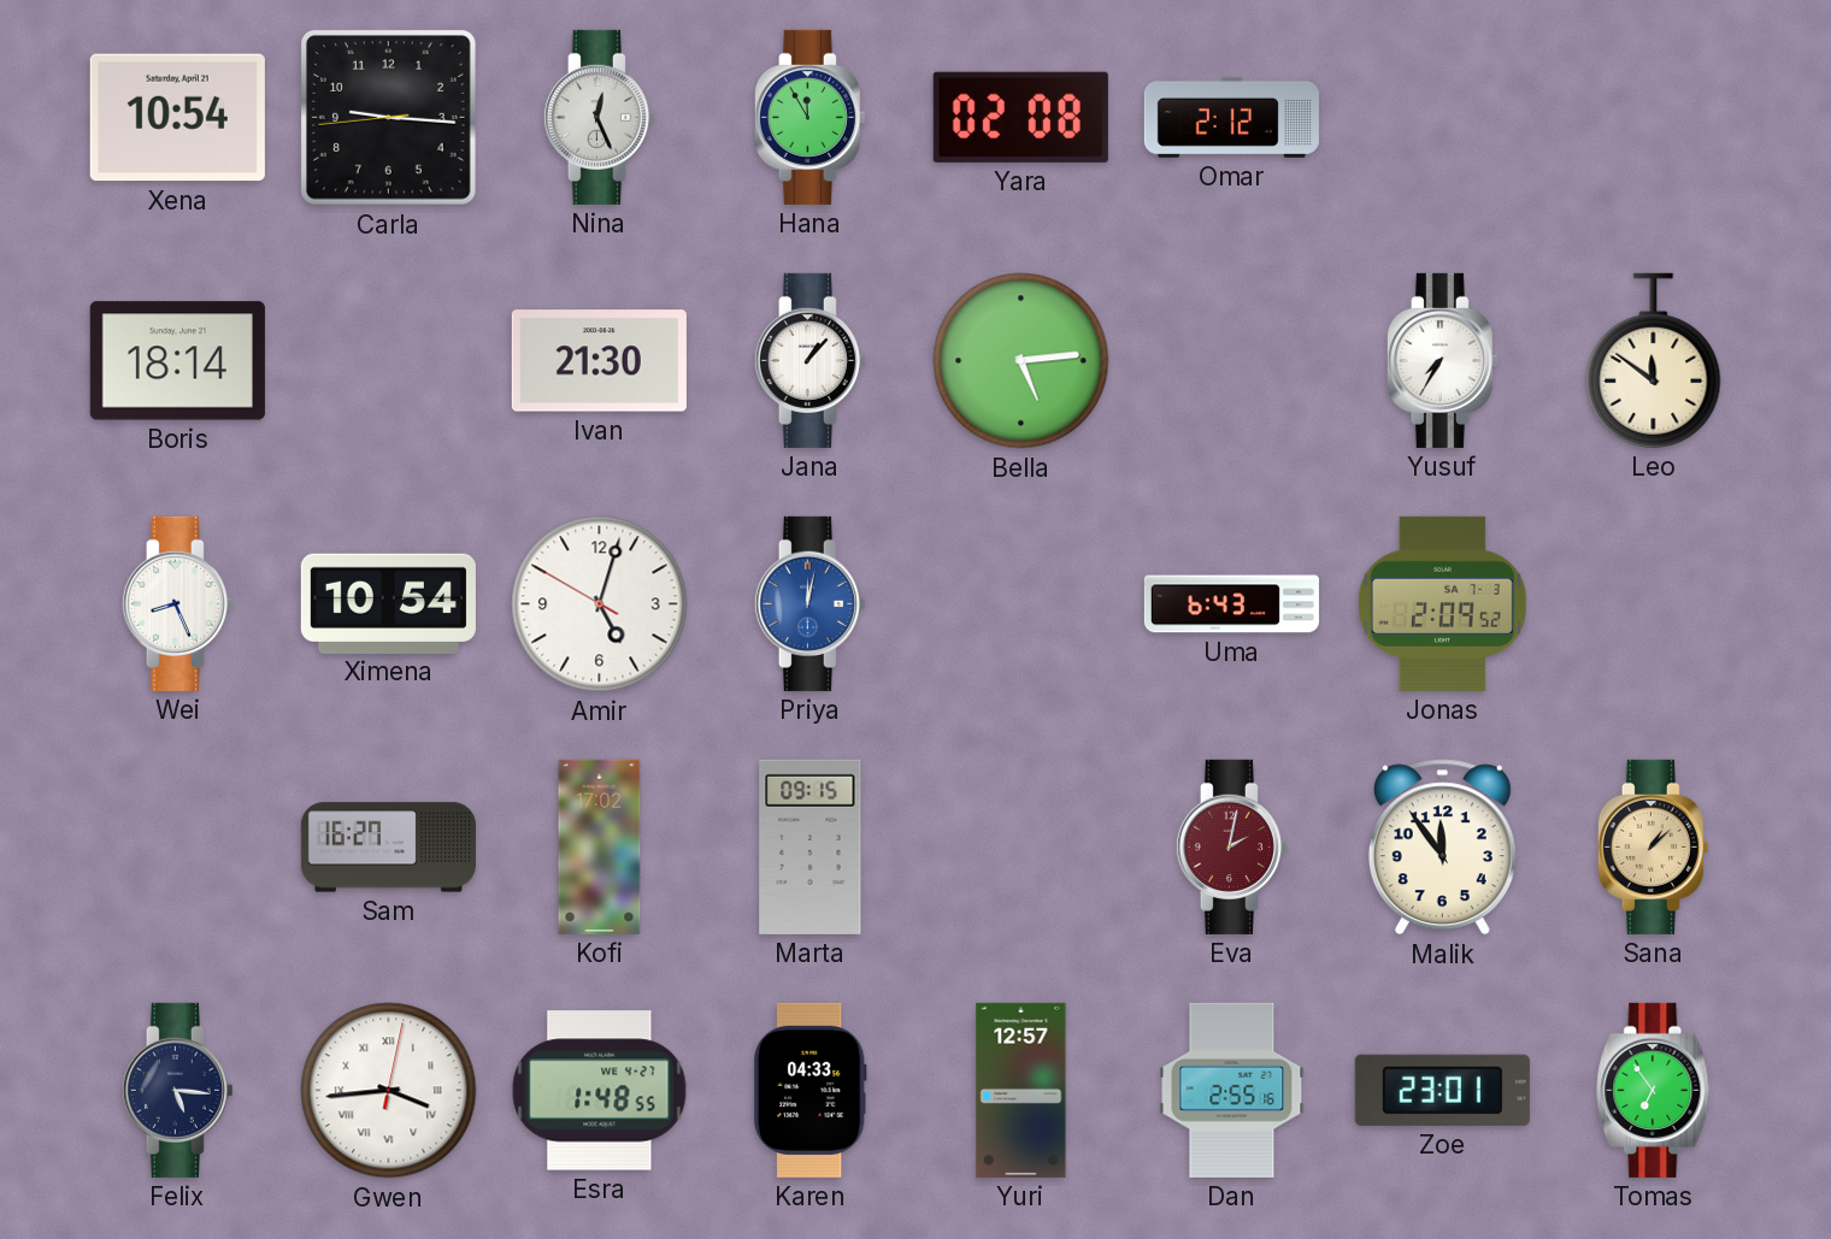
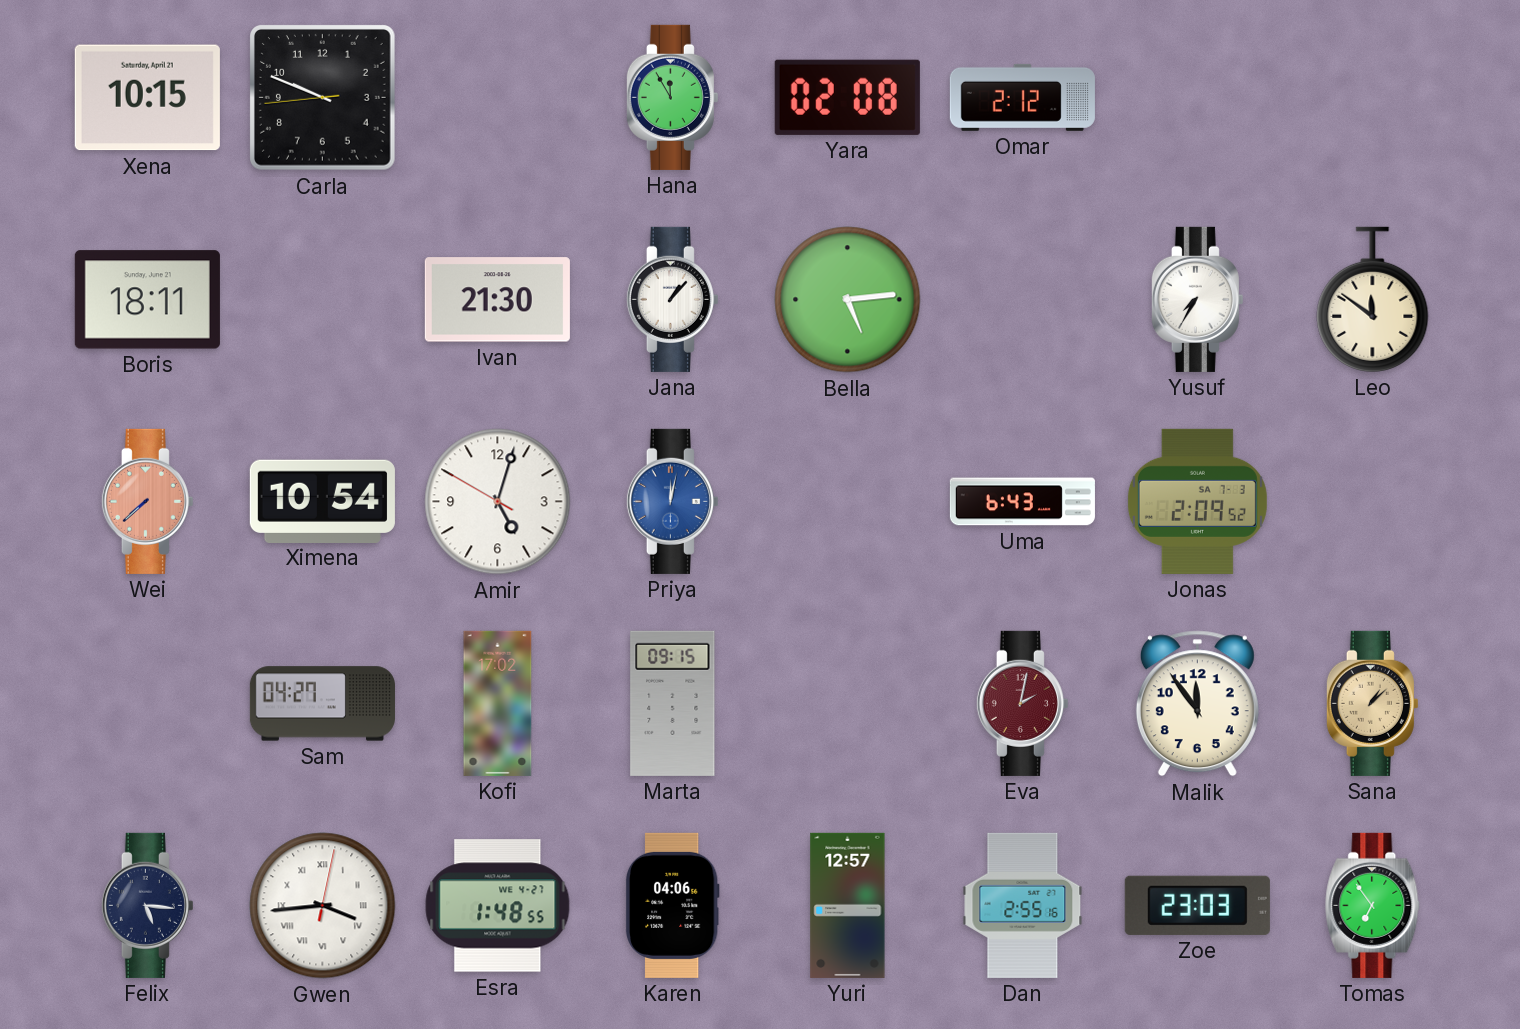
Xena: 10:54 -> 10:15
Carla: 9:15 -> 9:48
Nina: 12:26 -> none
Boris: 18:14 -> 18:11
Wei: 8:26 -> 7:38
Wei dial: white -> salmon
Sam: 16:27 -> 04:27
Karen: 04:33 -> 04:06
Zoe: 23:01 -> 23:03
